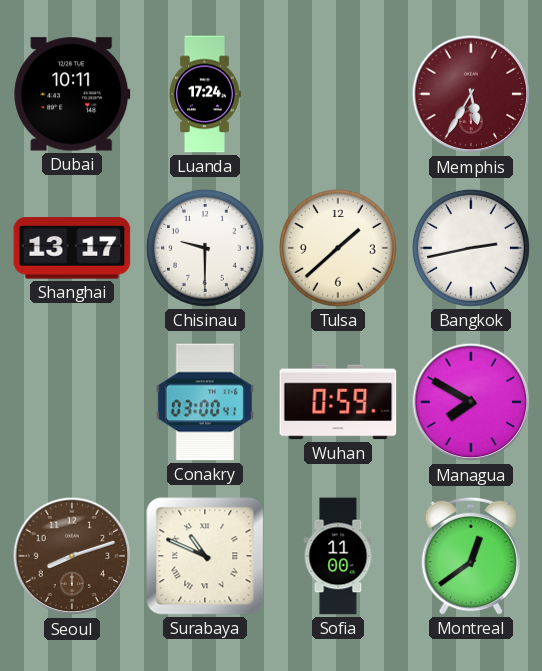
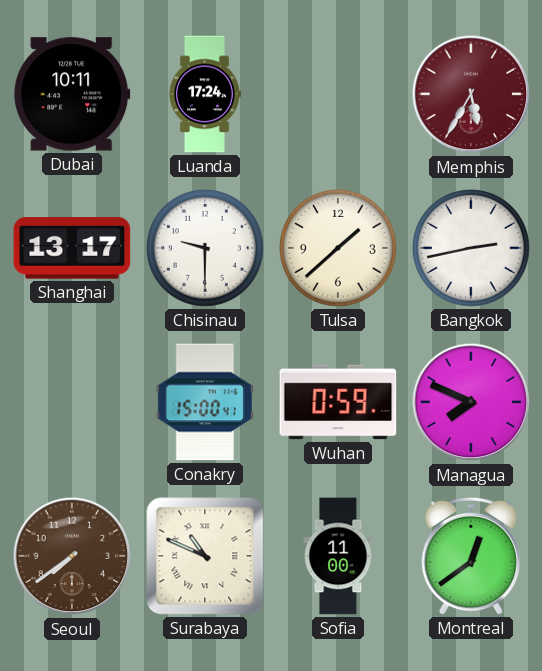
Conakry: 03:00 -> 15:00
Managua: 7:50 -> 7:49
Seoul: 8:12 -> 7:39
